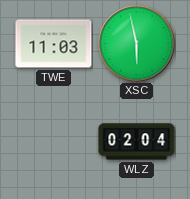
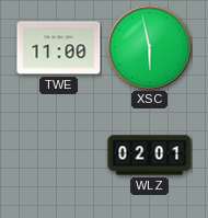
TWE: 11:03 -> 11:00
WLZ: 02:04 -> 02:01
